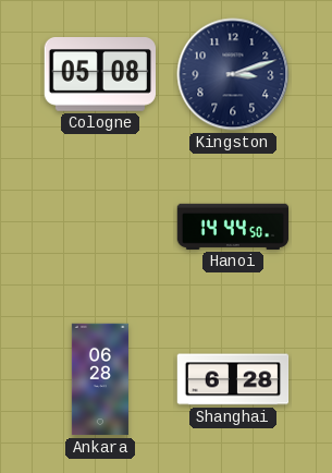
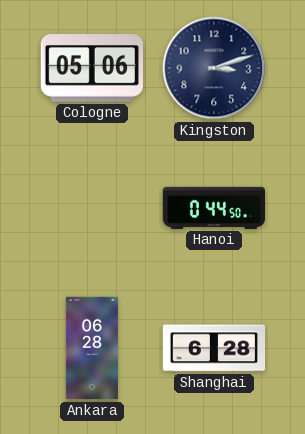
Cologne: 05:08 -> 05:06
Hanoi: 14:44 -> 0:44
